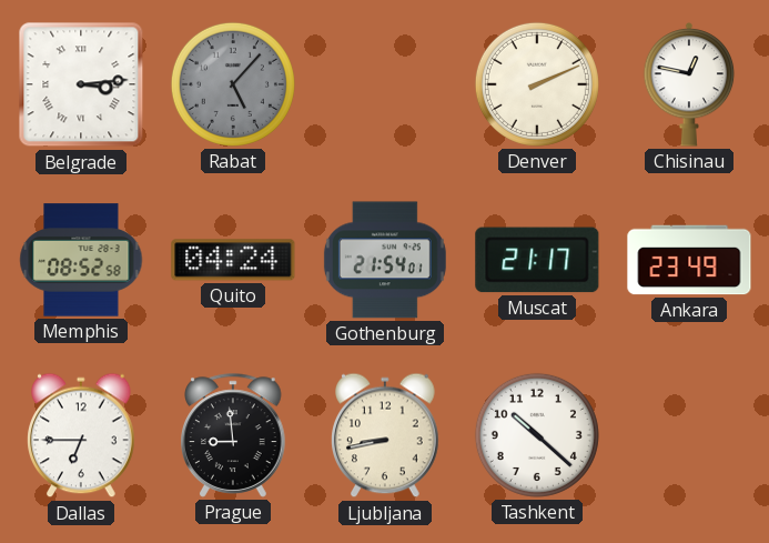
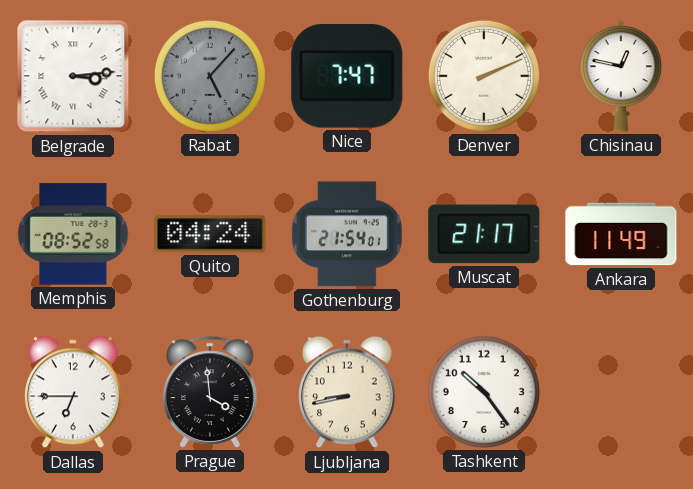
Nice: none -> 7:47
Ankara: 23:49 -> 11:49
Prague: 8:59 -> 3:59
Tashkent: 10:22 -> 10:24
